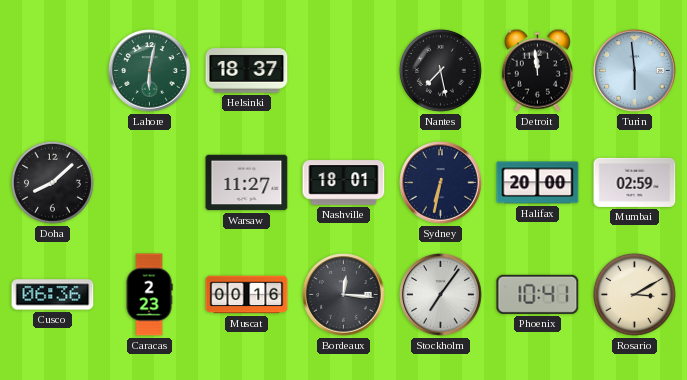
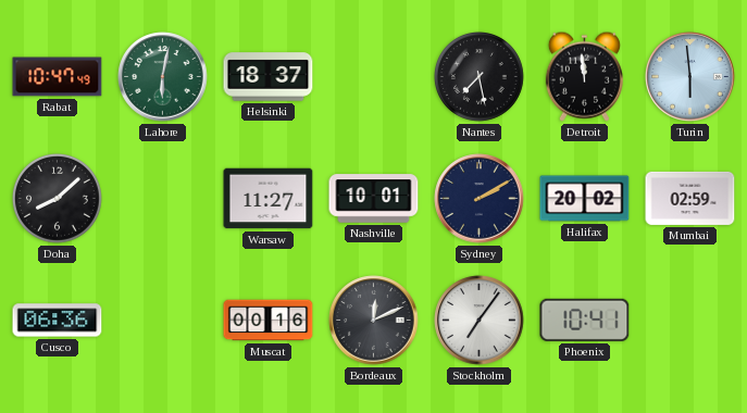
Rabat: none -> 10:47
Nashville: 18:01 -> 10:01
Sydney: 6:32 -> 2:10
Halifax: 20:00 -> 20:02
Caracas: 2:23 -> none
Bordeaux: 12:16 -> 12:11
Rosario: 3:10 -> none
